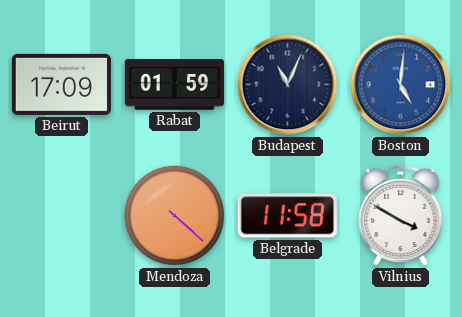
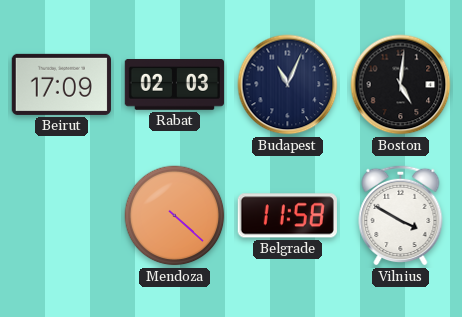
Rabat: 01:59 -> 02:03
Boston dial: blue -> black
